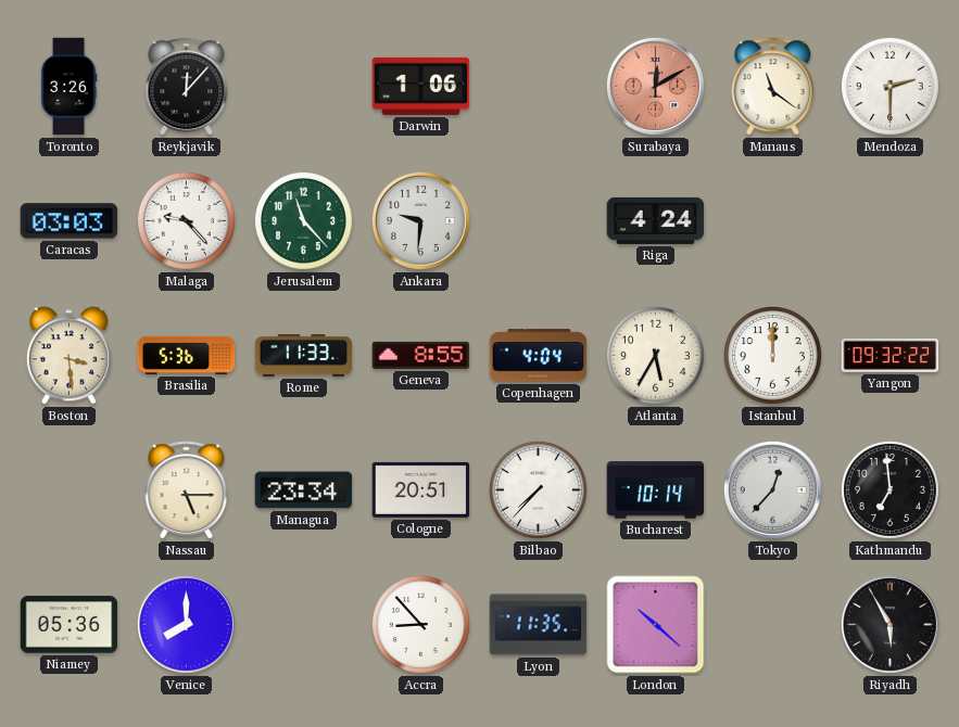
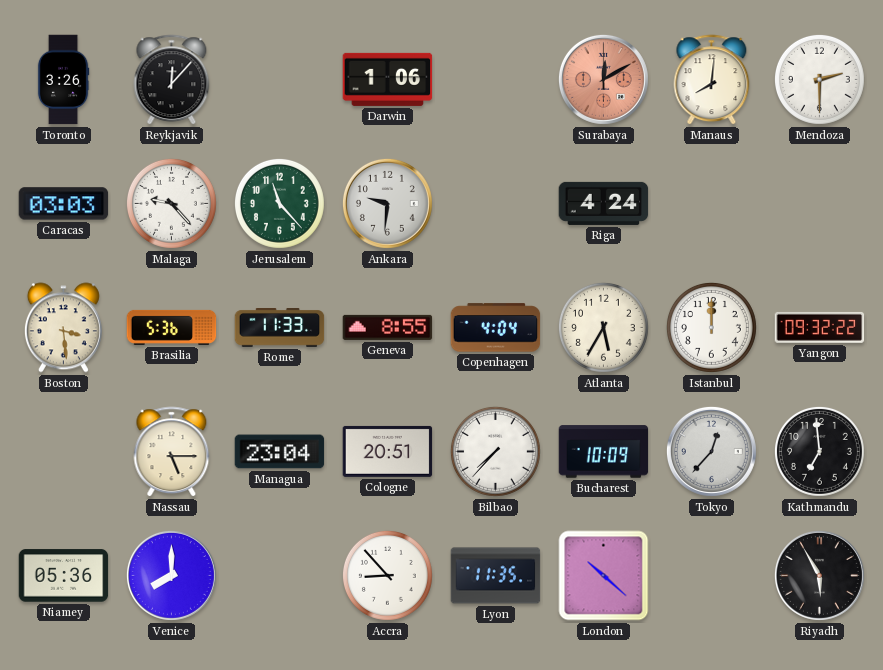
Manaus: 11:21 -> 8:01
Managua: 23:34 -> 23:04
Bucharest: 10:14 -> 10:09
